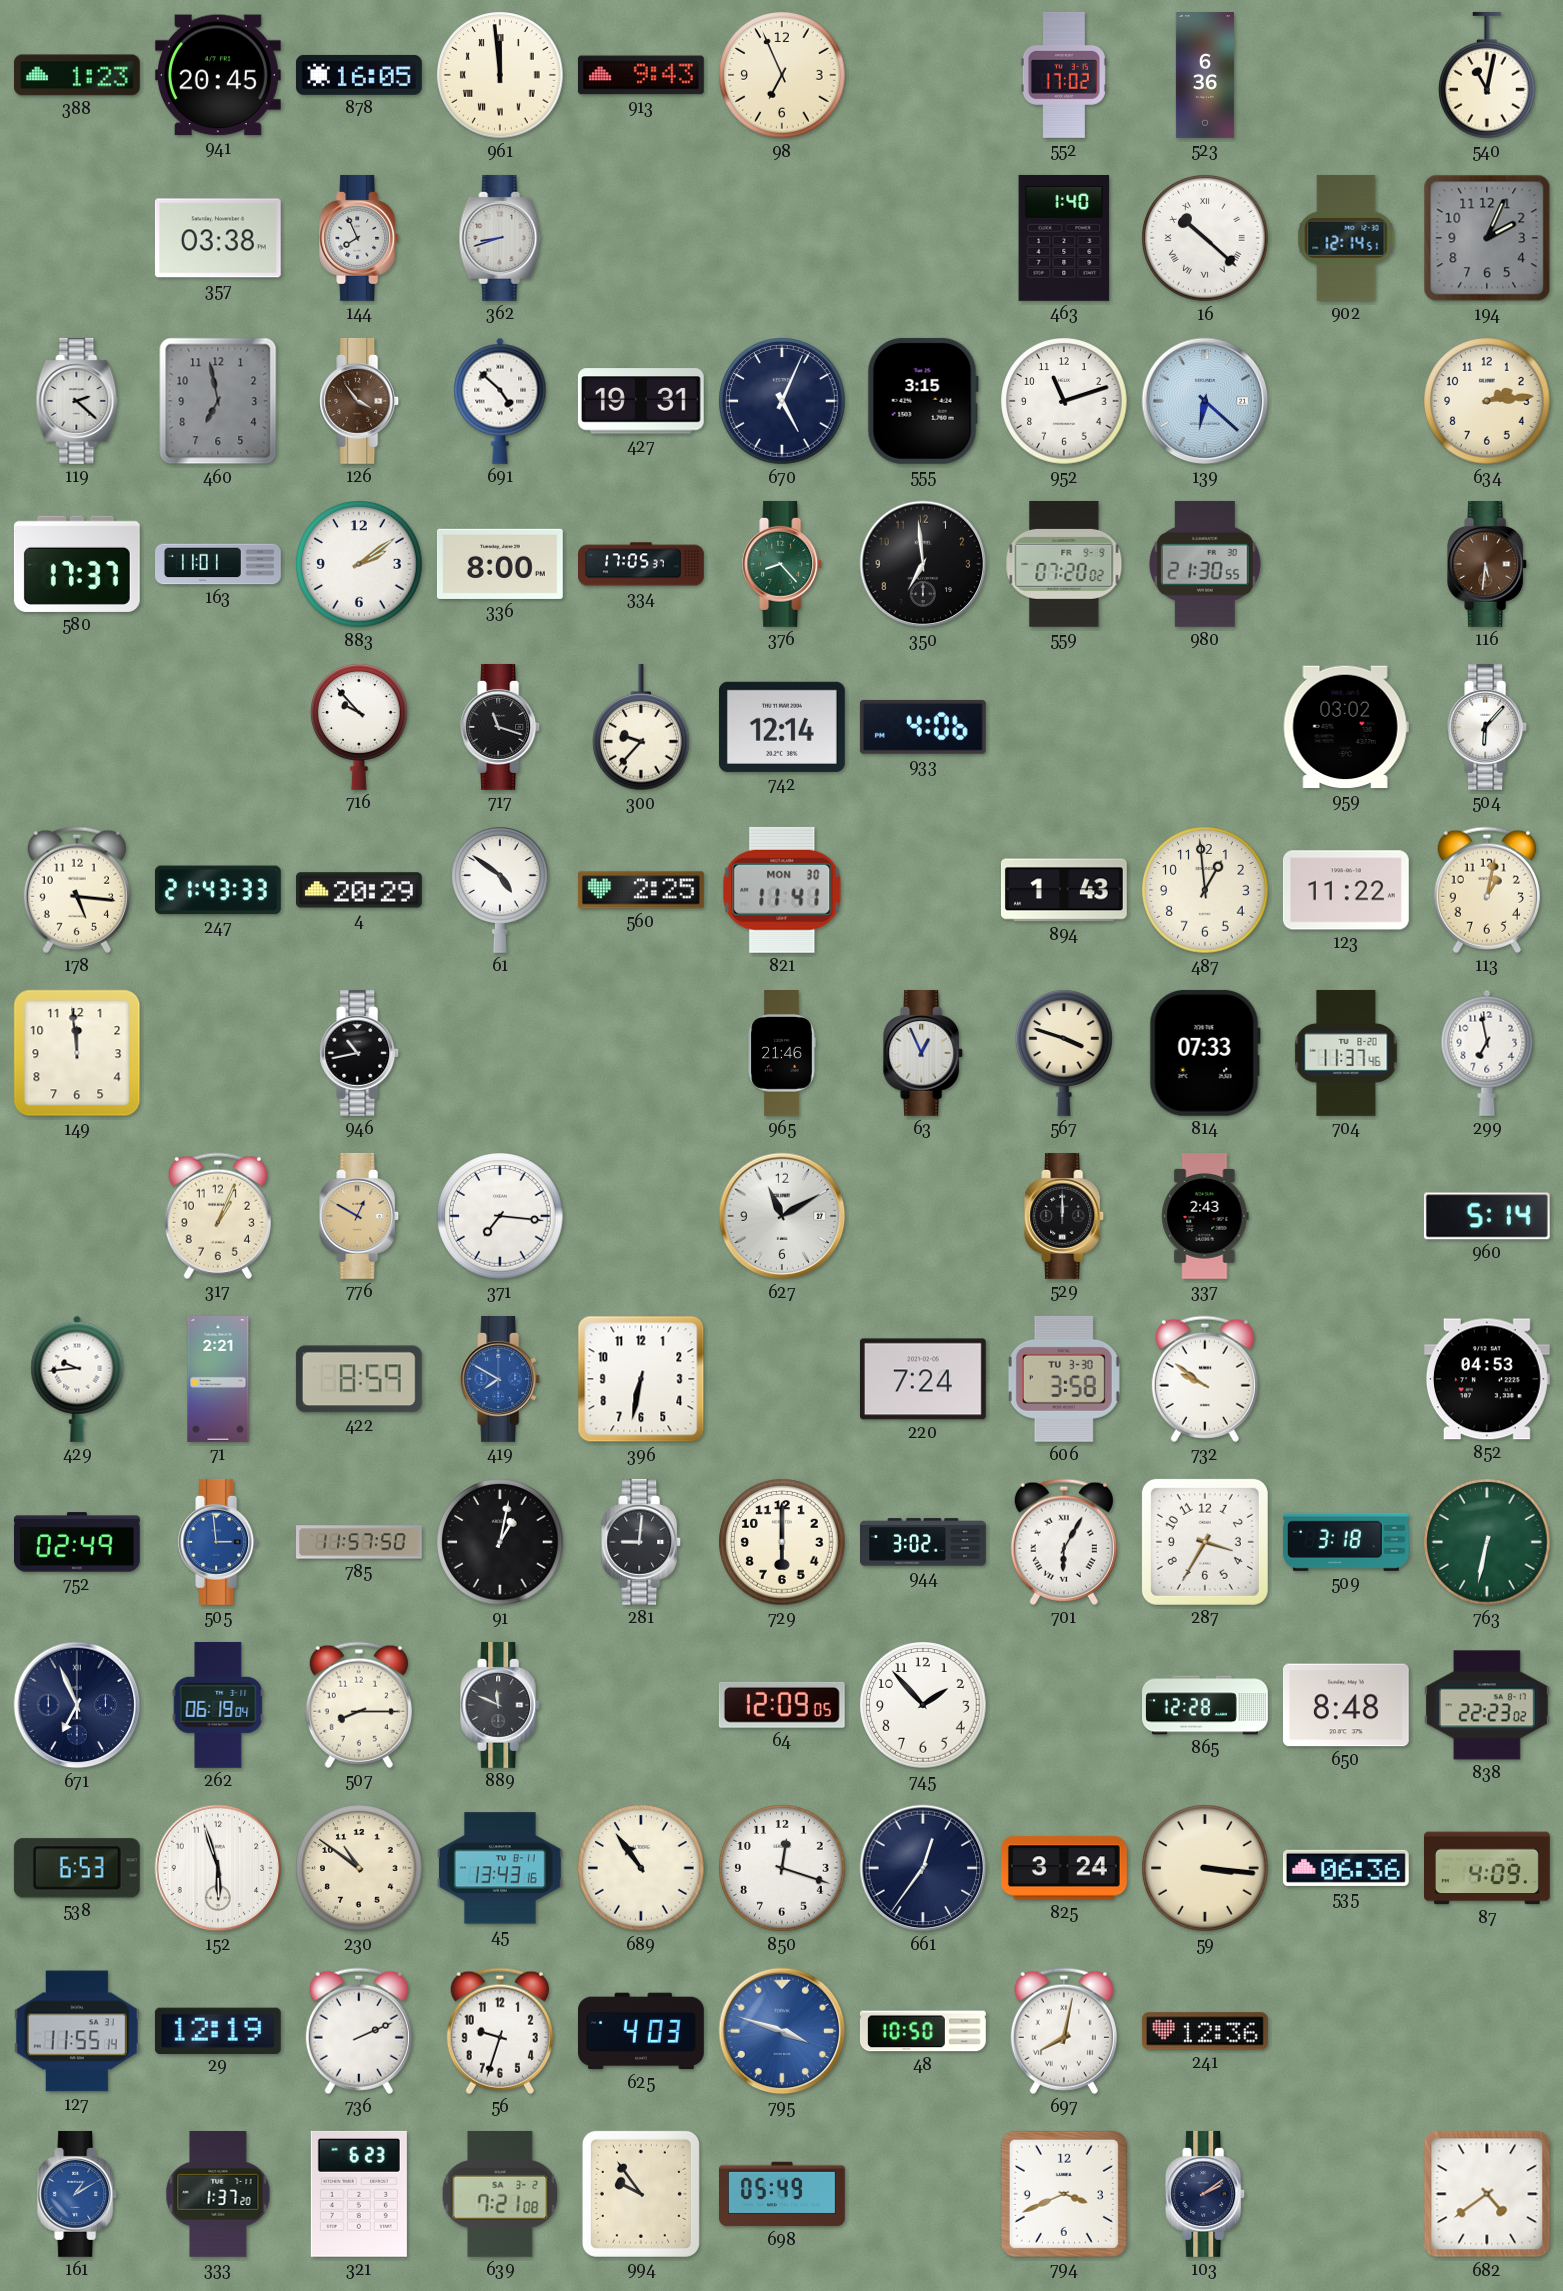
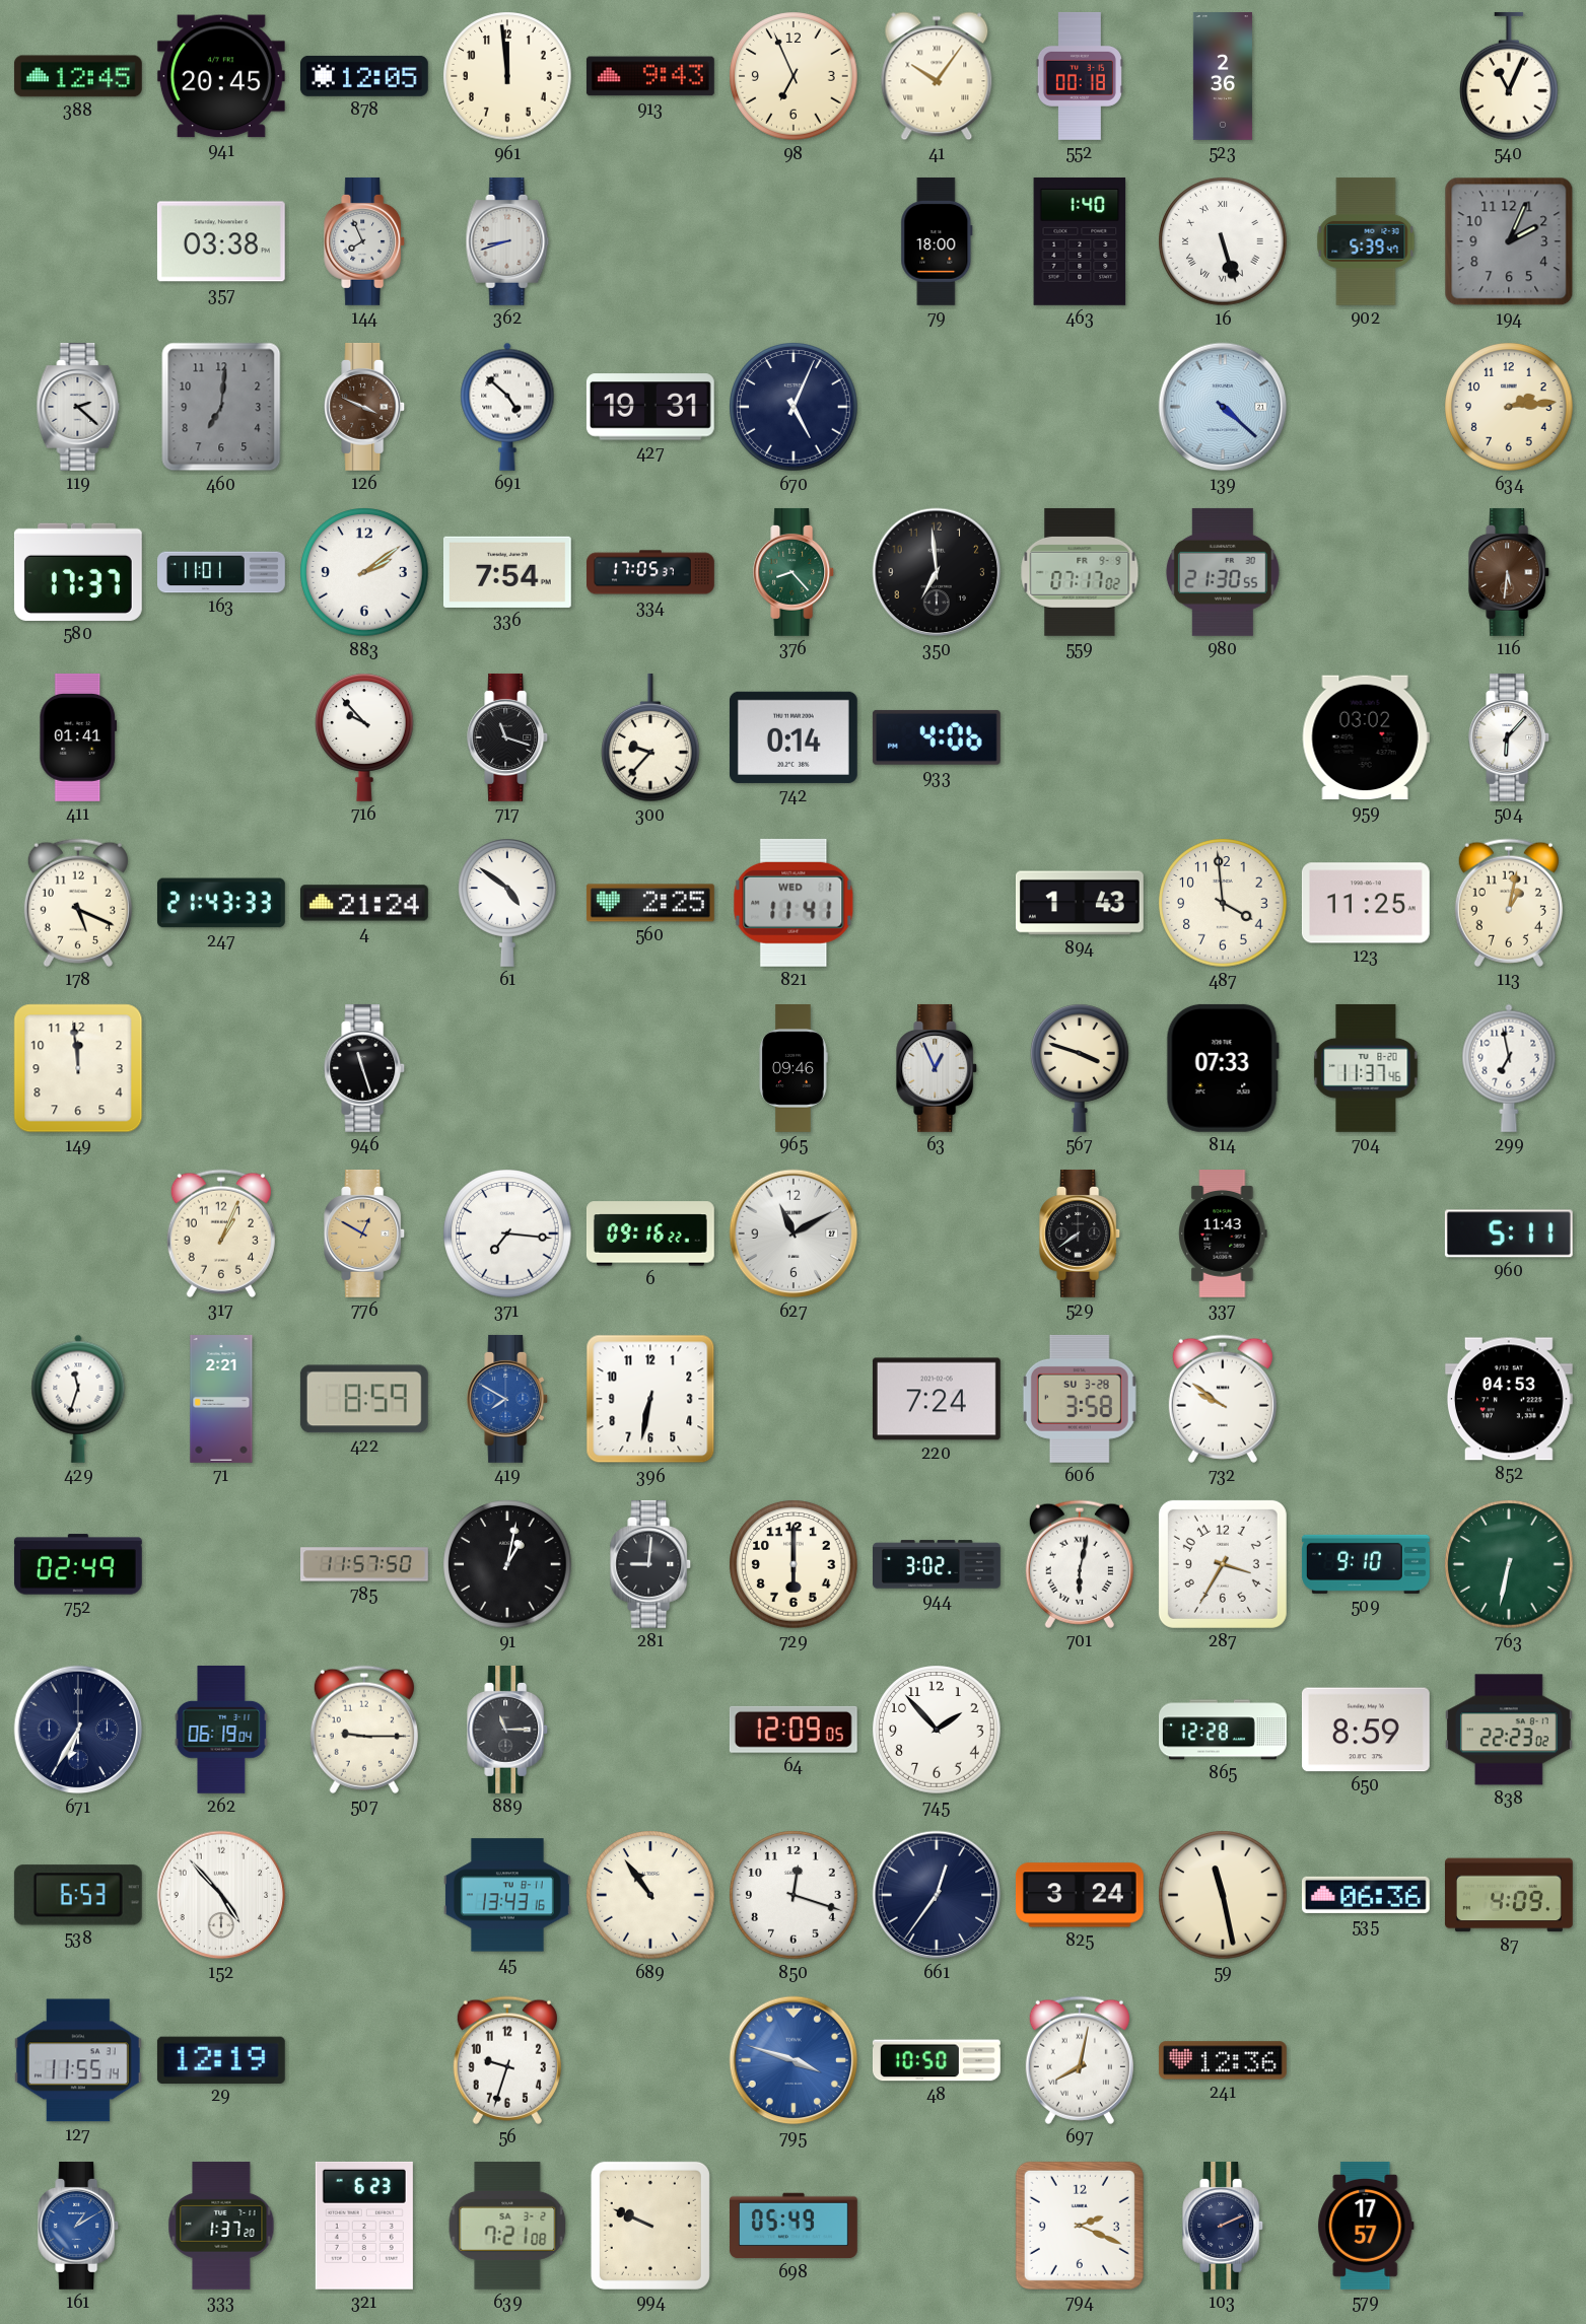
388: 1:23 -> 12:45
878: 16:05 -> 12:05
961 numerals: Roman -> Arabic
41: none -> 10:06
552: 17:02 -> 00:18
523: 6:36 -> 2:36
540: 11:02 -> 11:04
79: none -> 18:00
16: 10:22 -> 5:27
902: 12:14 -> 5:39
460: 6:58 -> 7:01
126: 3:54 -> 3:49
555: 3:15 -> none
952: 11:12 -> none
139: 6:22 -> 4:22
336: 8:00 -> 7:54
559: 07:20 -> 07:17
411: none -> 01:41
742: 12:14 -> 0:14
178: 5:16 -> 5:19
4: 20:29 -> 21:24
821 date: MON 30 -> WED 1
487: 12:59 -> 3:59
123: 11:22 -> 11:25
946: 10:43 -> 11:27
965: 21:46 -> 09:46
6: none -> 09:16
529: 12:00 -> 7:39
337: 2:43 -> 11:43
960: 5:14 -> 5:11
429: 9:44 -> 11:33
606 date: TU 3-30 -> SU 3-28
505: 2:59 -> none
701: 6:05 -> 6:02
509: 3:18 -> 9:10
671: 6:56 -> 6:35
507: 8:15 -> 9:15
889: 11:49 -> 11:15
650: 8:48 -> 8:59
152: 5:57 -> 4:53
230: 10:51 -> none
59: 3:16 -> 11:28
736: 2:11 -> none
625: 4:03 -> none
994: 9:54 -> 9:49
794: 3:41 -> 2:19
103: 2:09 -> 2:11
579: none -> 17:57
682: 4:39 -> none
